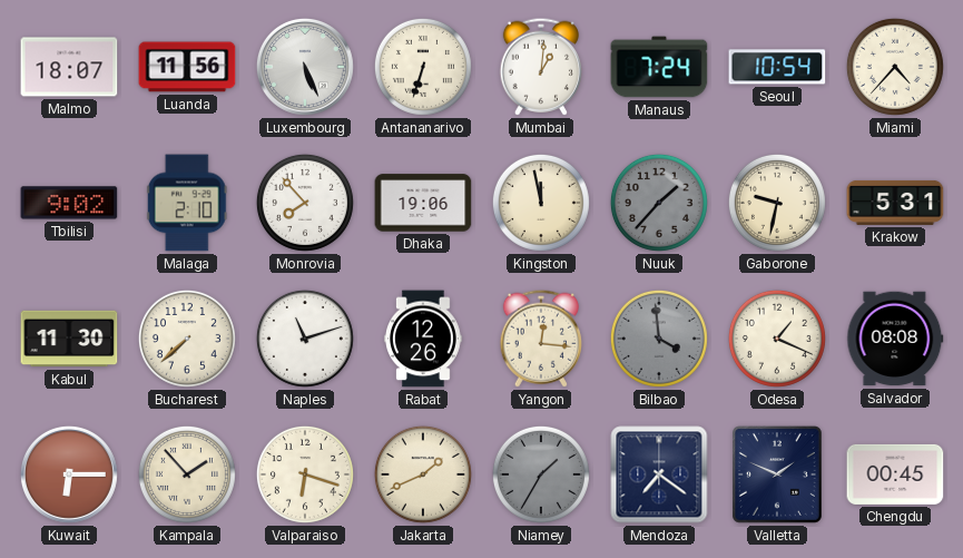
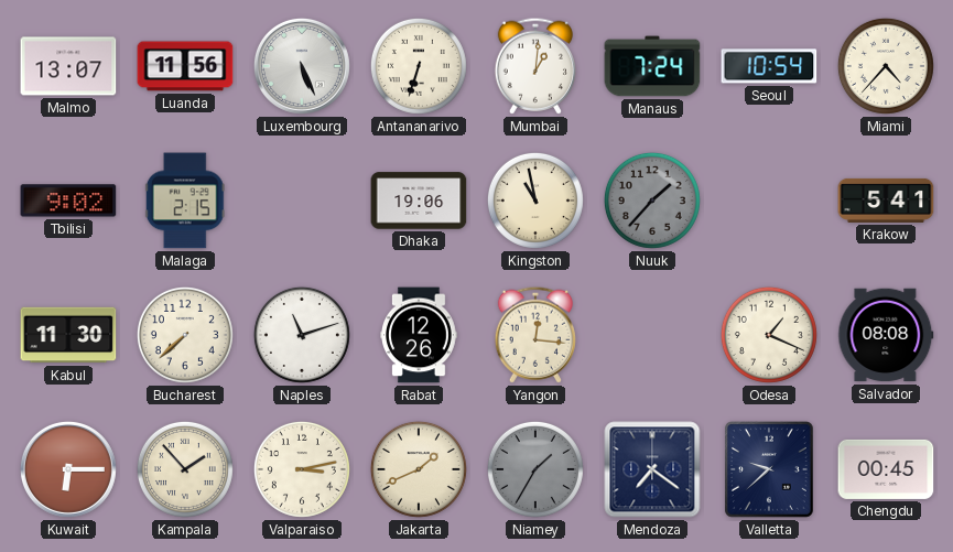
Malmo: 18:07 -> 13:07
Malaga: 2:10 -> 2:15
Monrovia: 7:53 -> none
Kingston: 11:58 -> 10:58
Gaborone: 9:32 -> none
Krakow: 5:31 -> 5:41
Bilbao: 3:59 -> none
Valparaiso: 6:18 -> 3:13
Valletta: 1:49 -> 9:38
